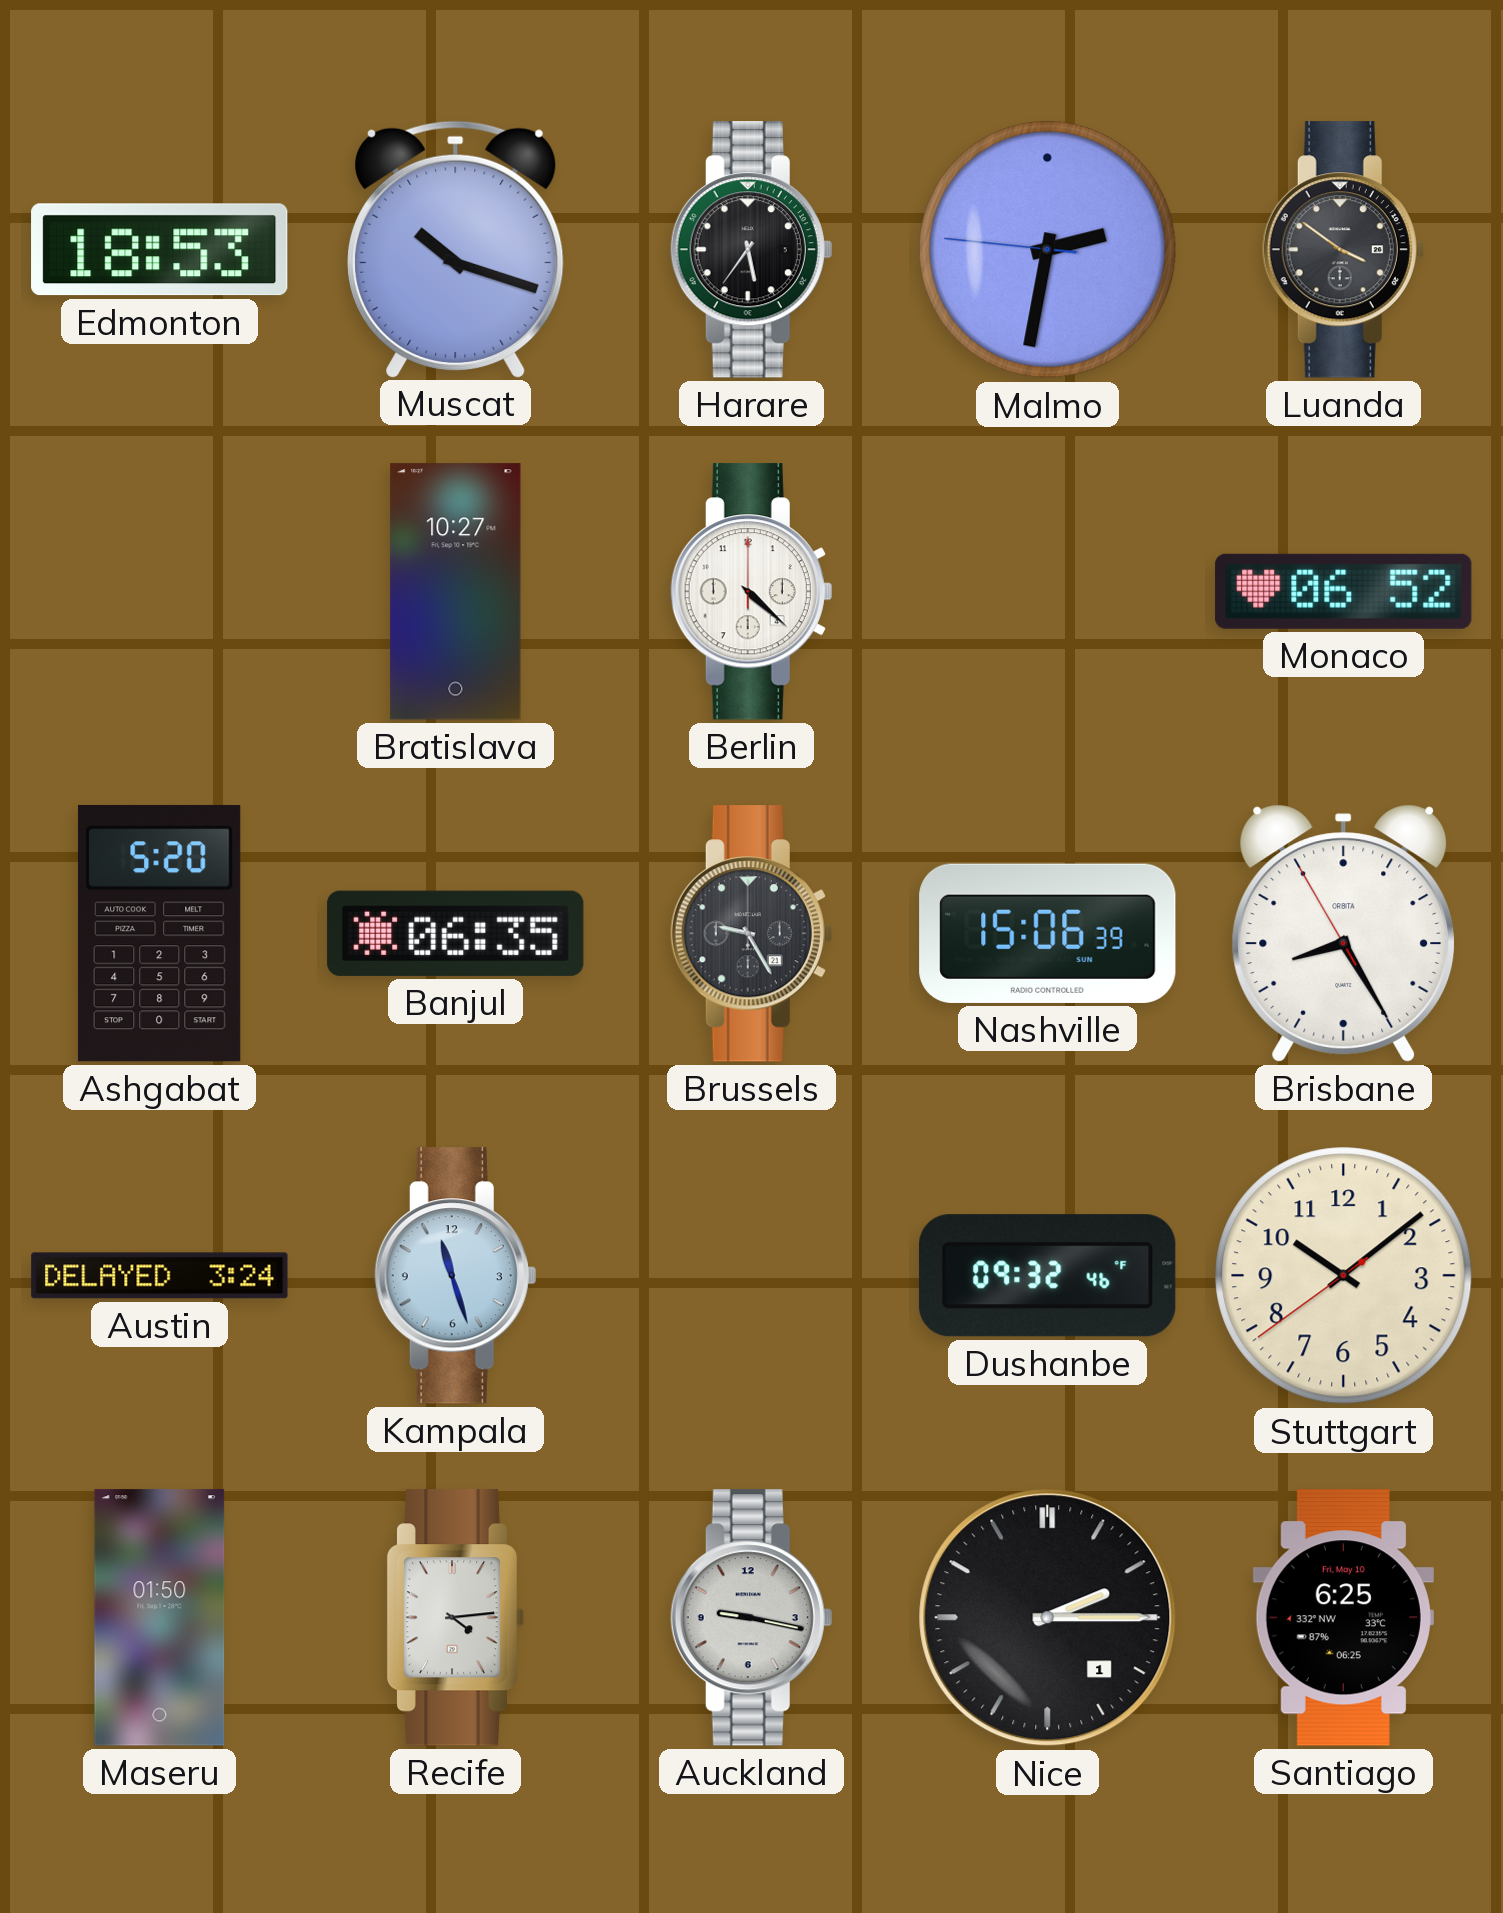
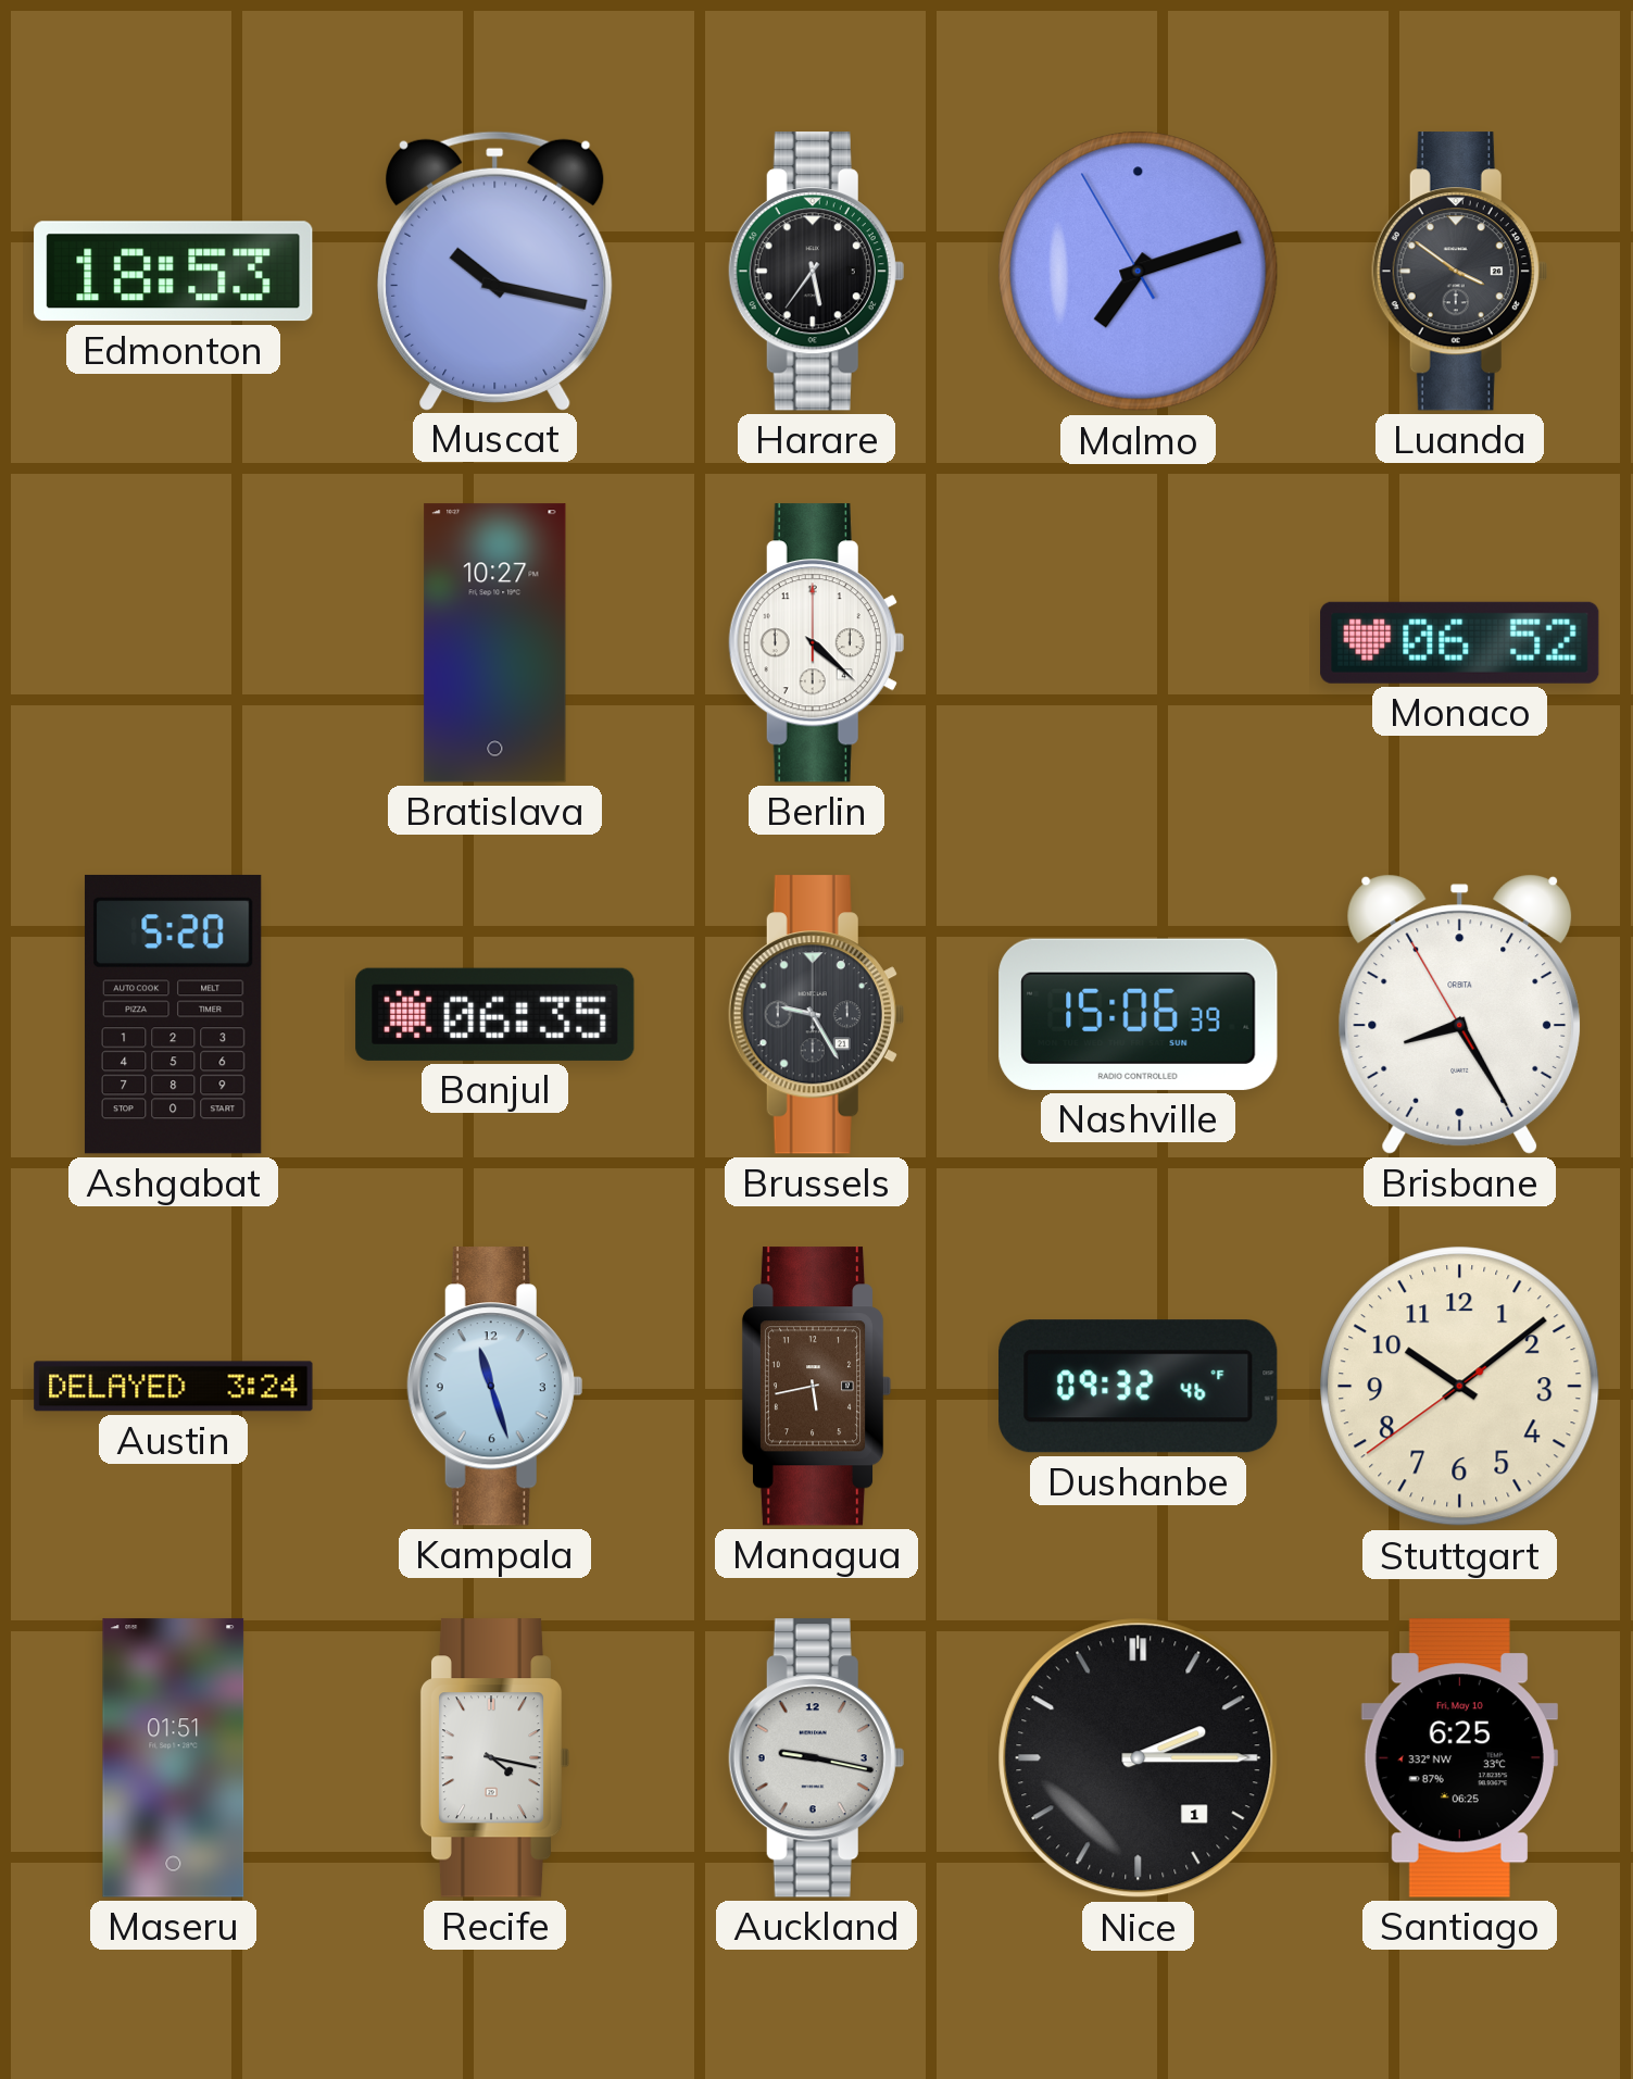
Muscat: 10:18 -> 10:17
Malmo: 2:31 -> 7:11
Managua: none -> 5:43
Maseru: 01:50 -> 01:51
Recife: 4:14 -> 4:17
